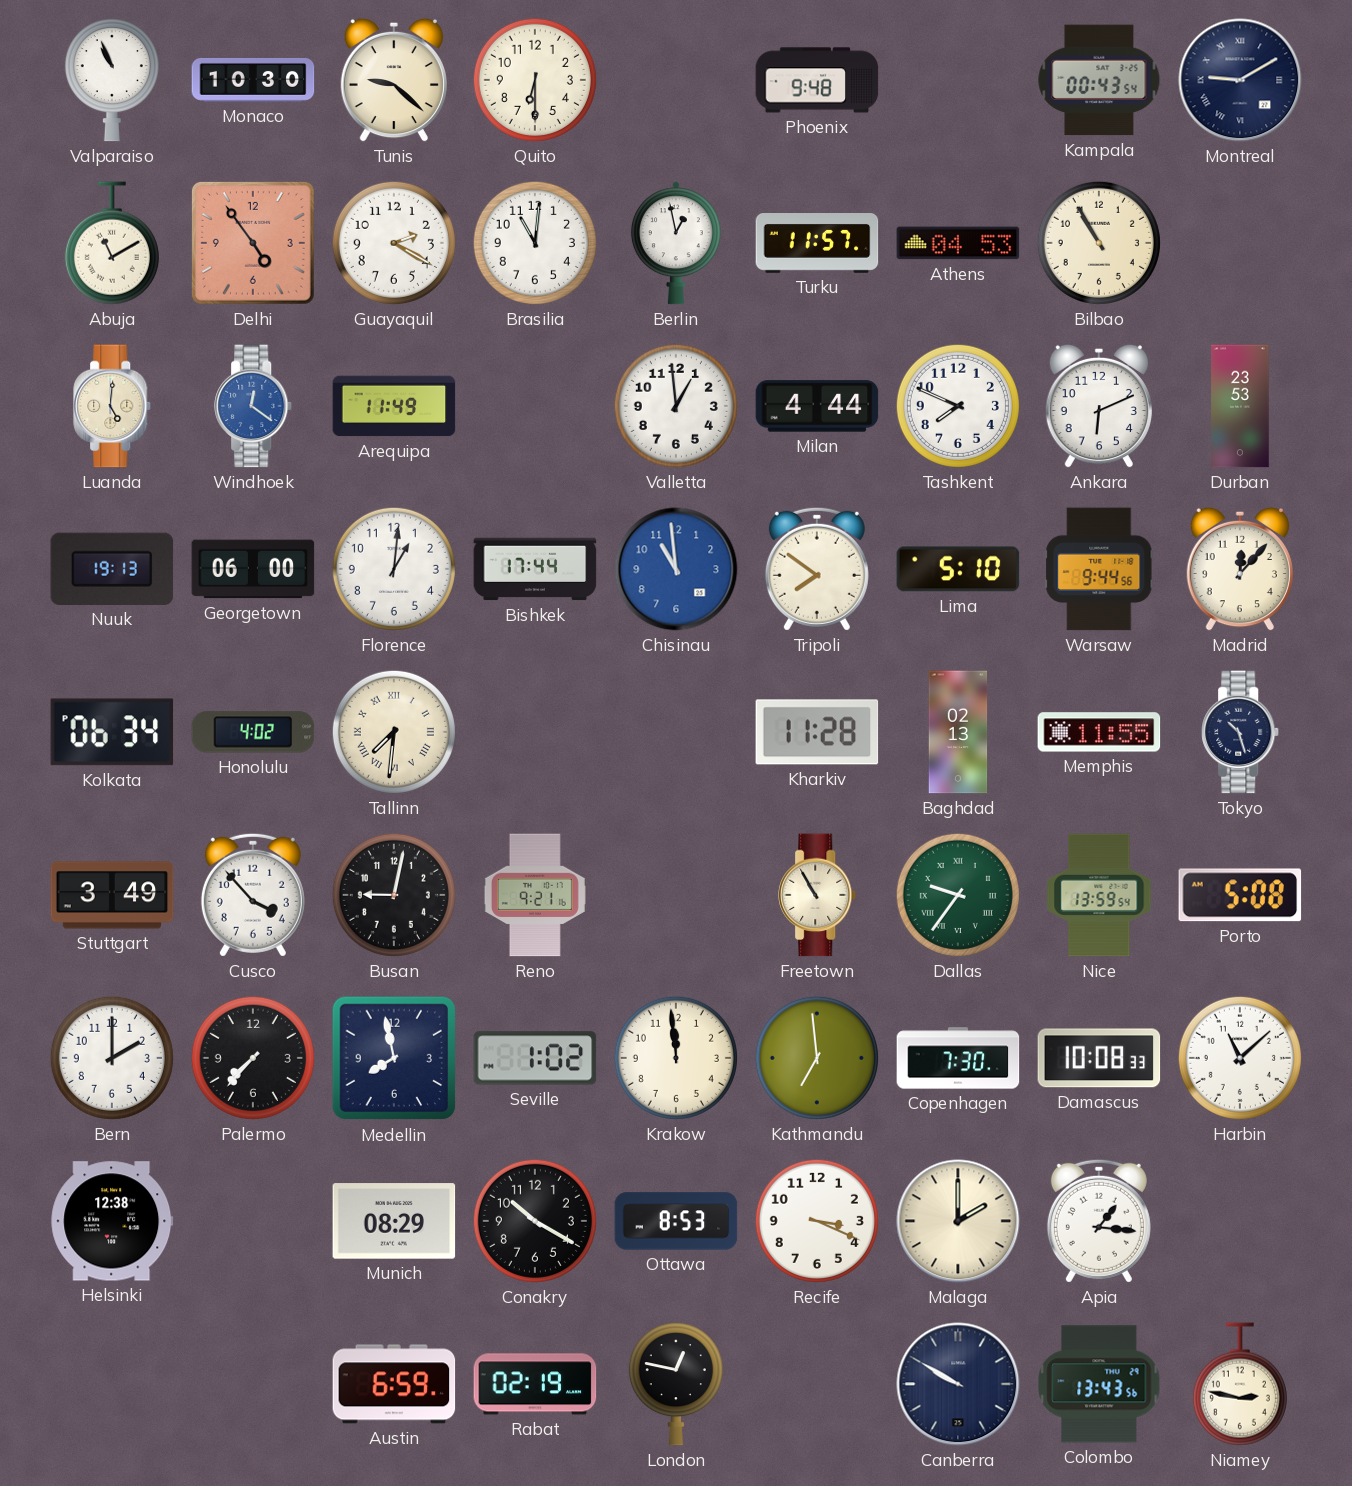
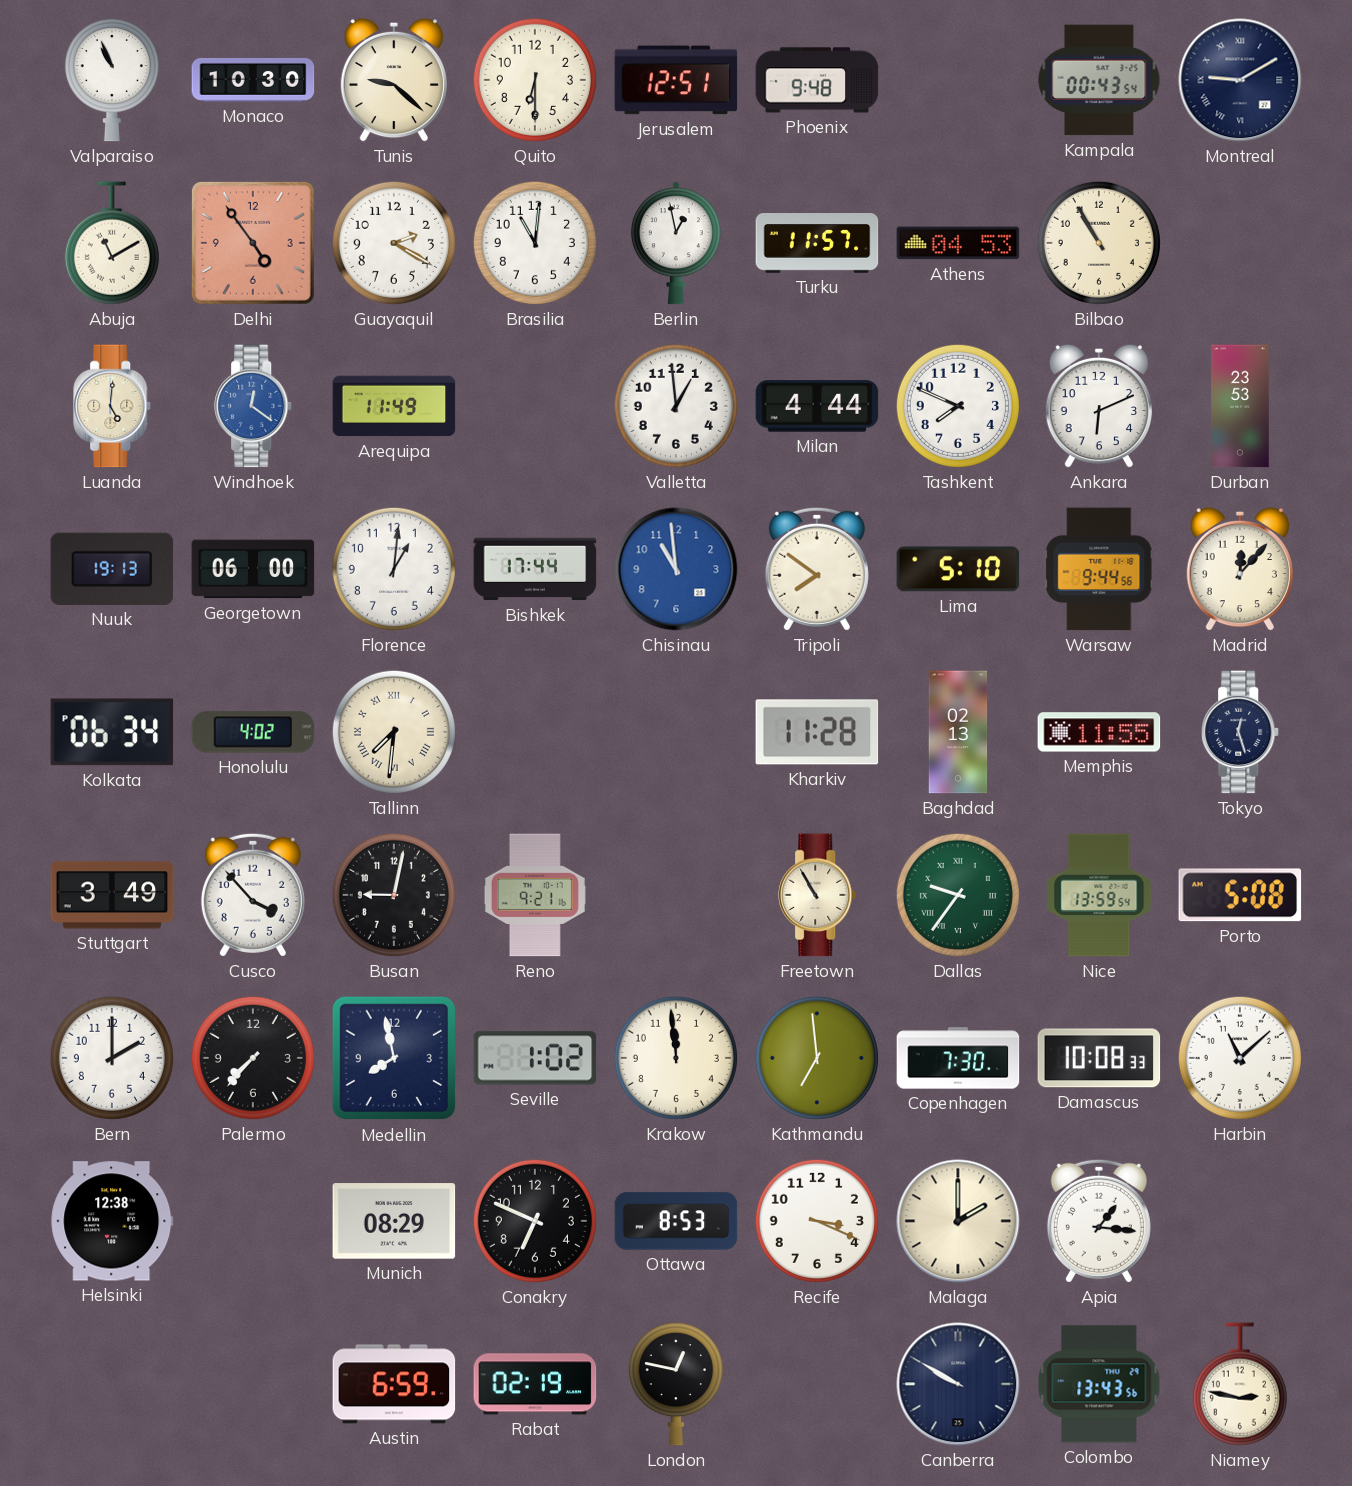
Jerusalem: none -> 12:51
Tokyo: 10:27 -> 12:27
Conakry: 10:20 -> 6:49
